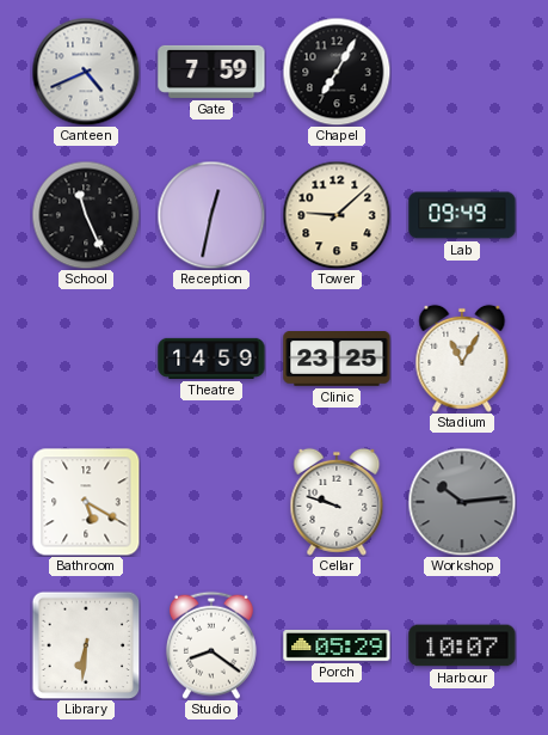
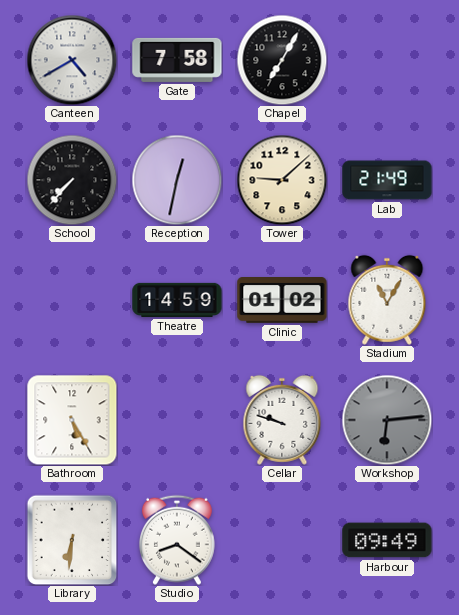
Canteen: 4:41 -> 4:40
Gate: 7:59 -> 7:58
School: 11:26 -> 7:37
Lab: 09:49 -> 21:49
Clinic: 23:25 -> 01:02
Bathroom: 5:20 -> 5:25
Workshop: 10:14 -> 6:14
Porch: 05:29 -> none
Harbour: 10:07 -> 09:49
